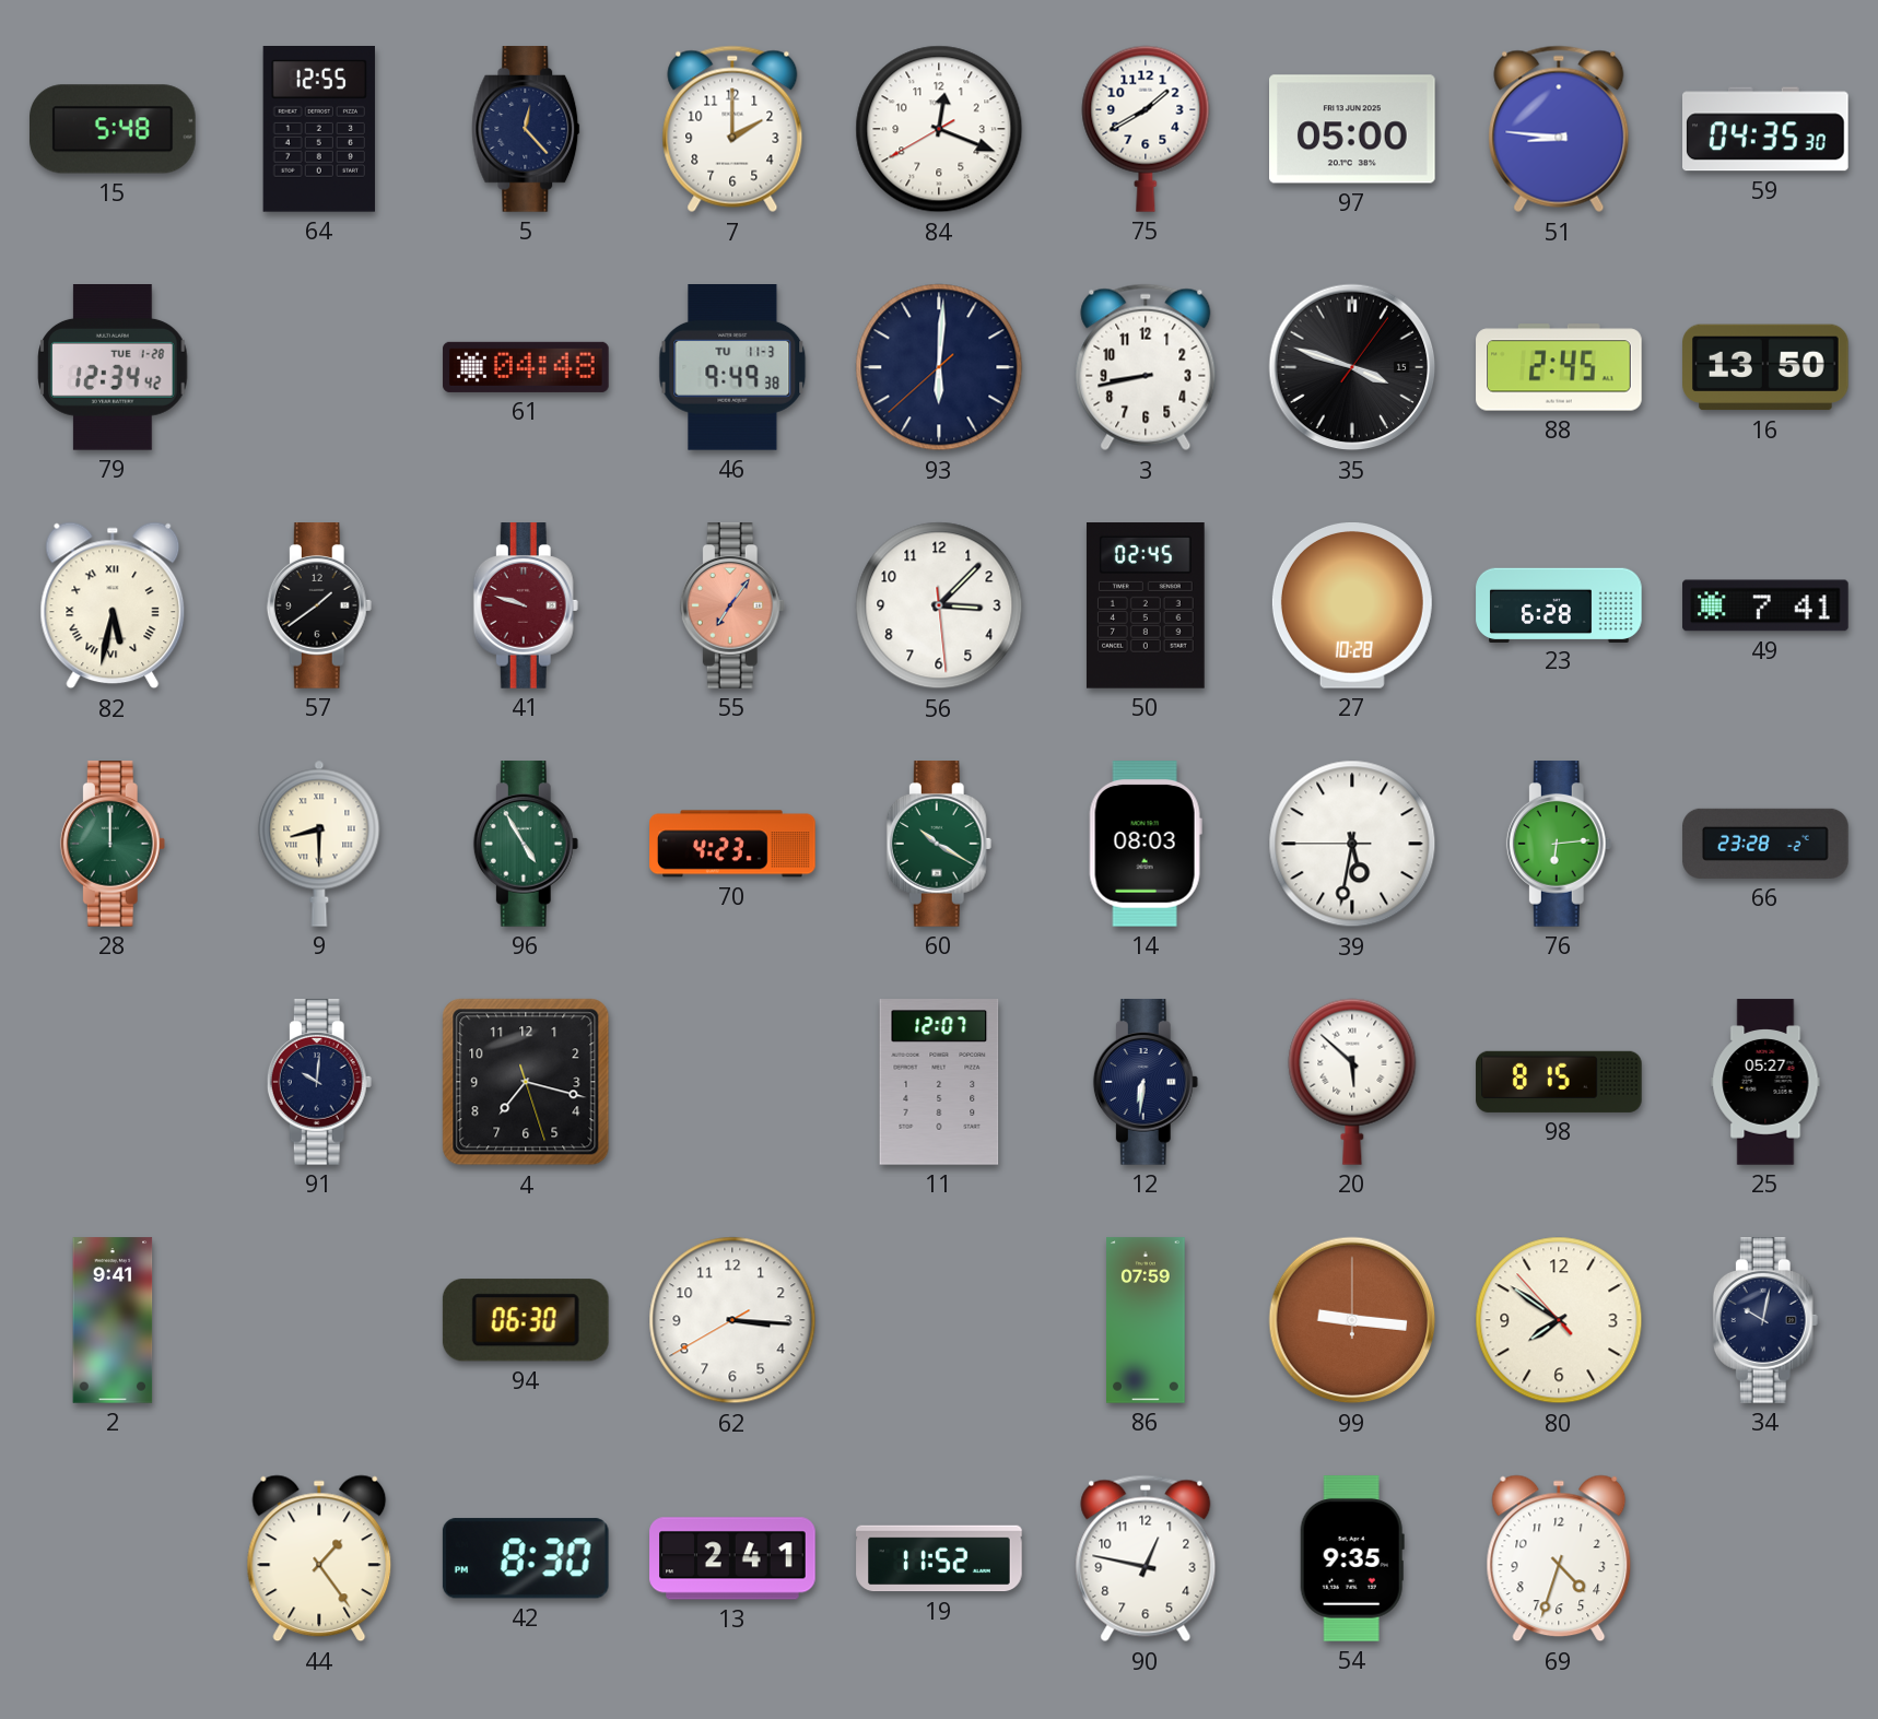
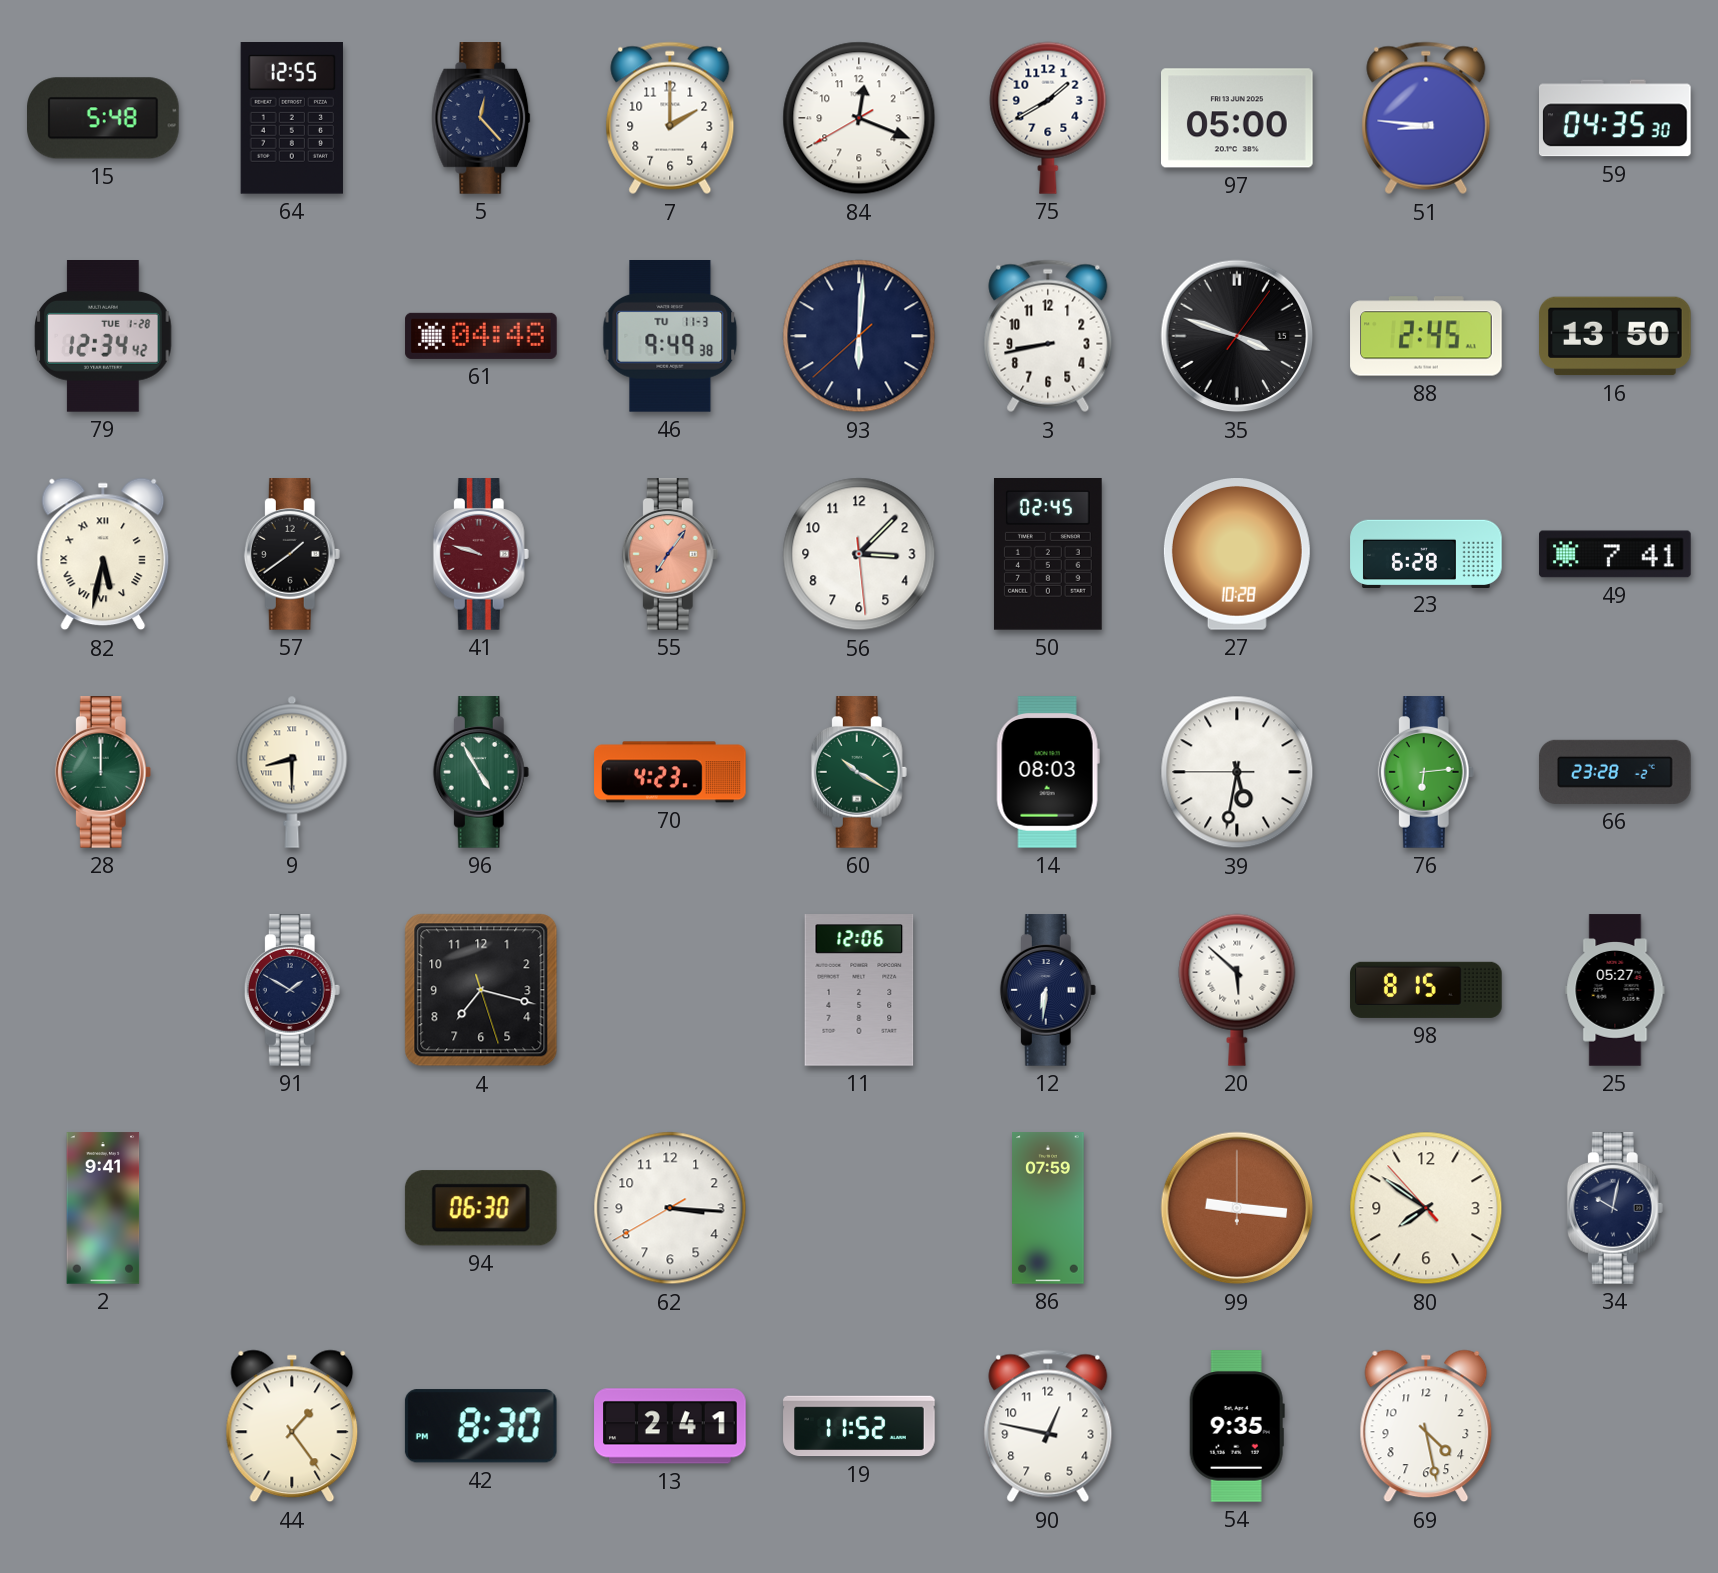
91: 10:01 -> 1:50
11: 12:07 -> 12:06
69: 4:33 -> 4:28
